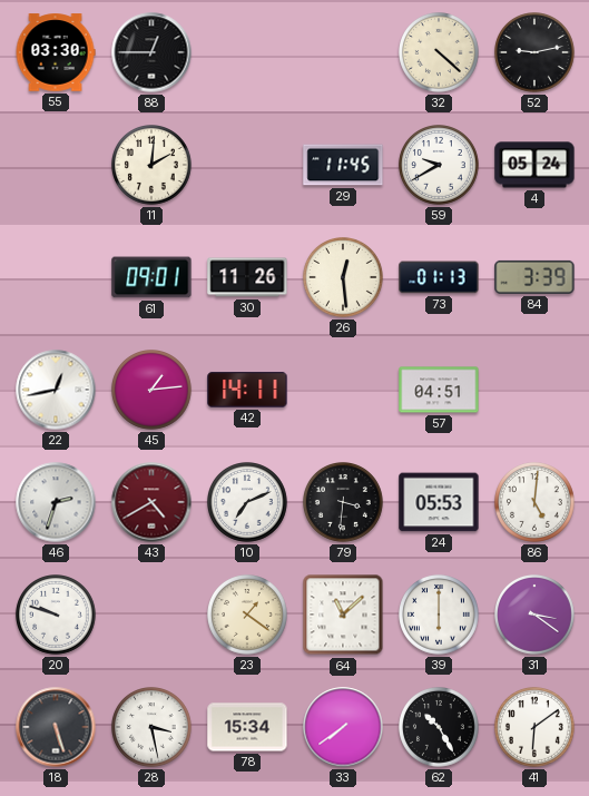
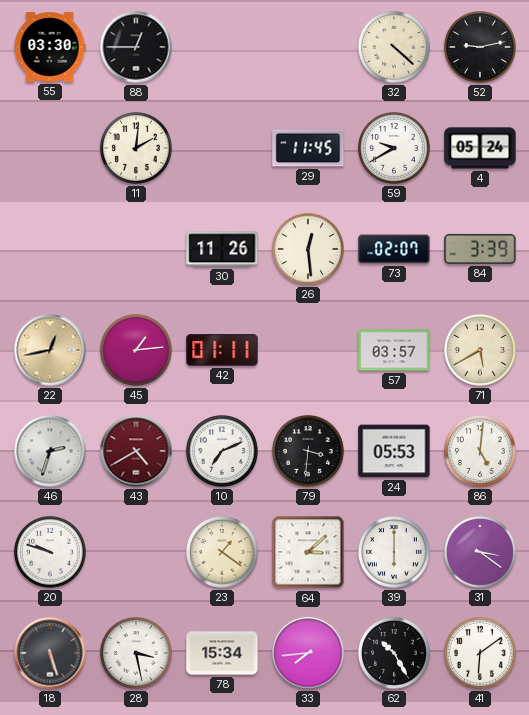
61: 09:01 -> none
73: 01:13 -> 02:07
22 dial: white -> champagne
42: 14:11 -> 01:11
57: 04:51 -> 03:57
71: none -> 5:40
64: 11:08 -> 3:08
33: 7:39 -> 7:44
